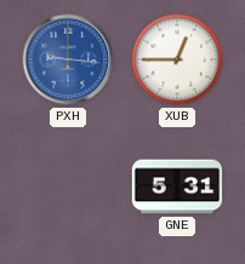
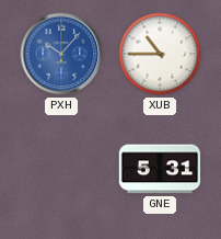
PXH: 9:16 -> 10:07
XUB: 12:45 -> 10:45
